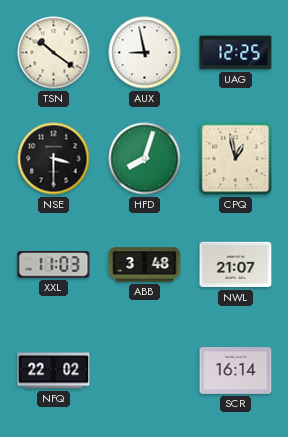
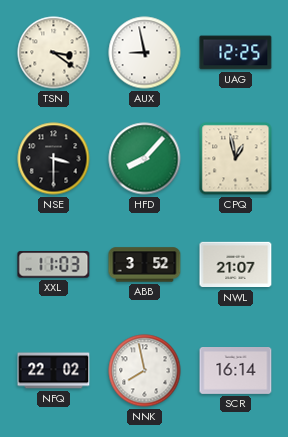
TSN: 10:21 -> 3:21
HFD: 8:03 -> 8:07
ABB: 3:48 -> 3:52
NNK: none -> 7:58
